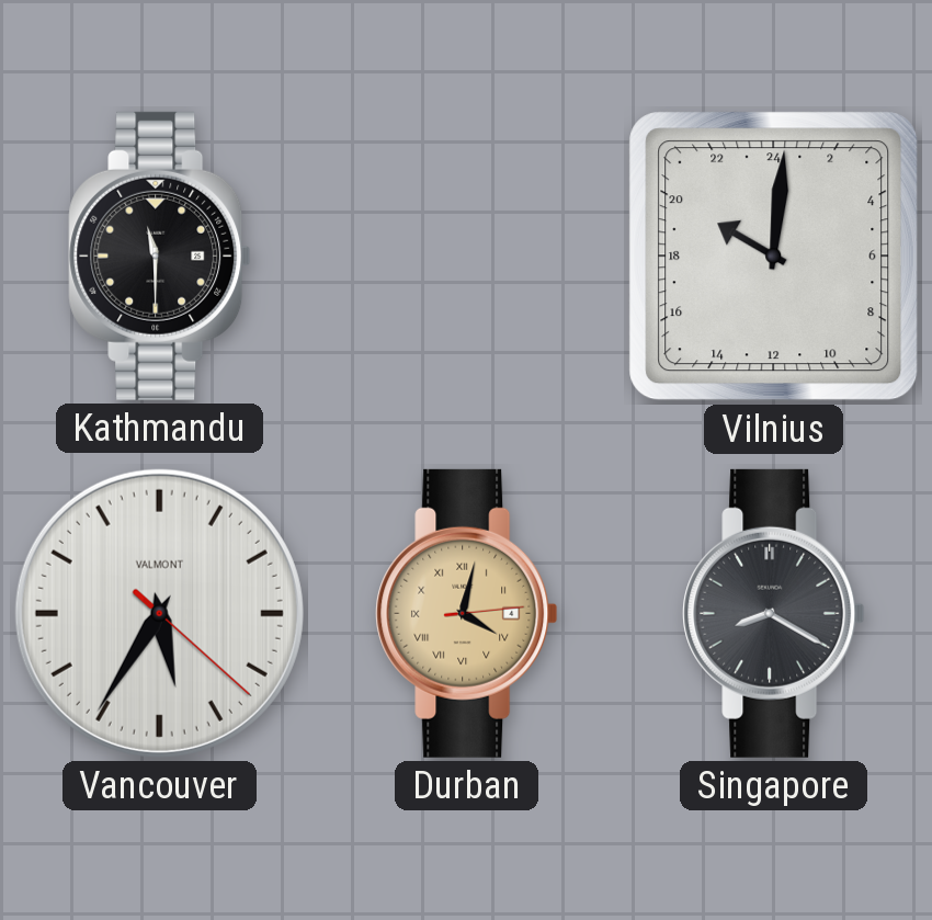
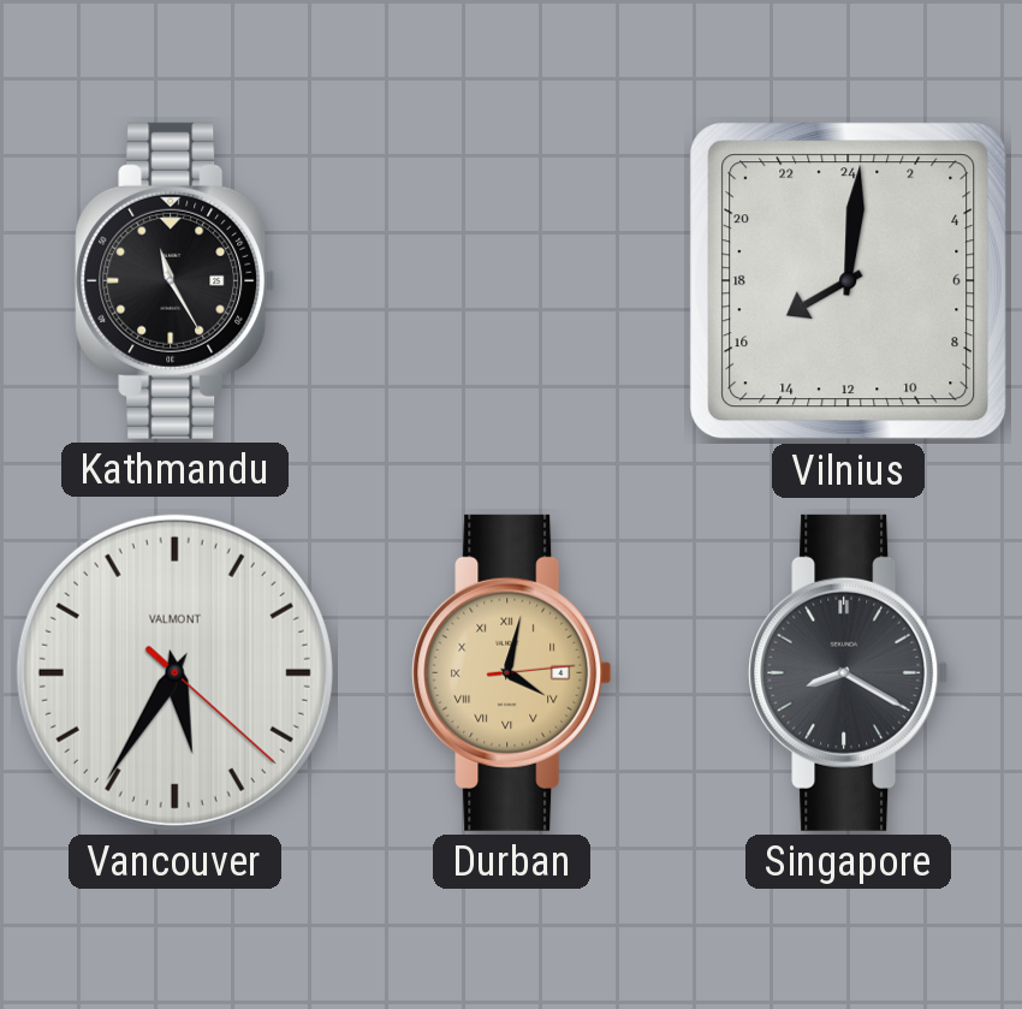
Kathmandu: 11:30 -> 11:25
Vilnius: 20:01 -> 16:01
